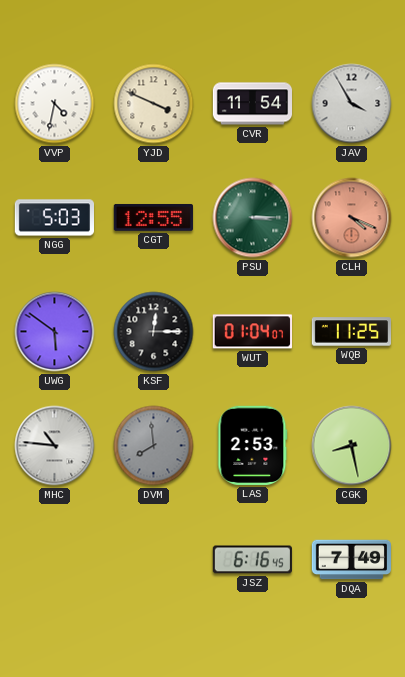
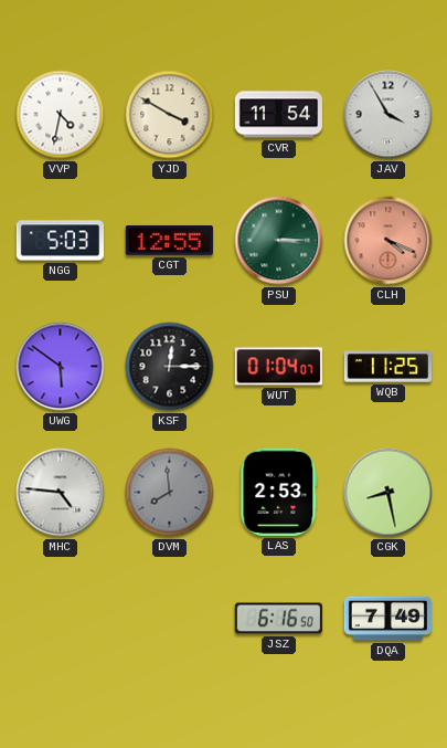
YJD: 3:49 -> 3:50
MHC: 10:46 -> 4:46
JSZ: 6:16:45 -> 6:16:50
